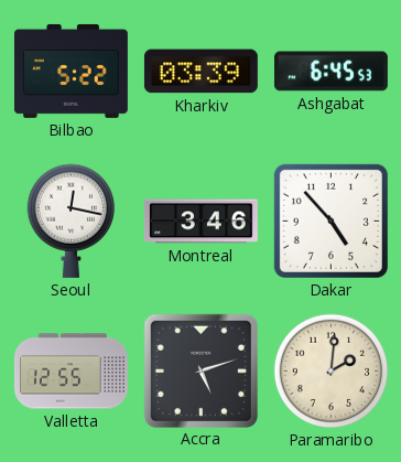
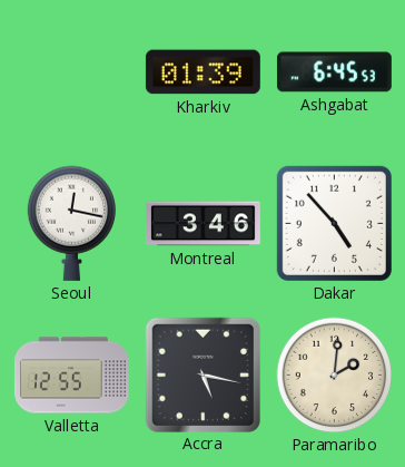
Bilbao: 5:22 -> none
Kharkiv: 03:39 -> 01:39
Accra: 5:12 -> 5:17
